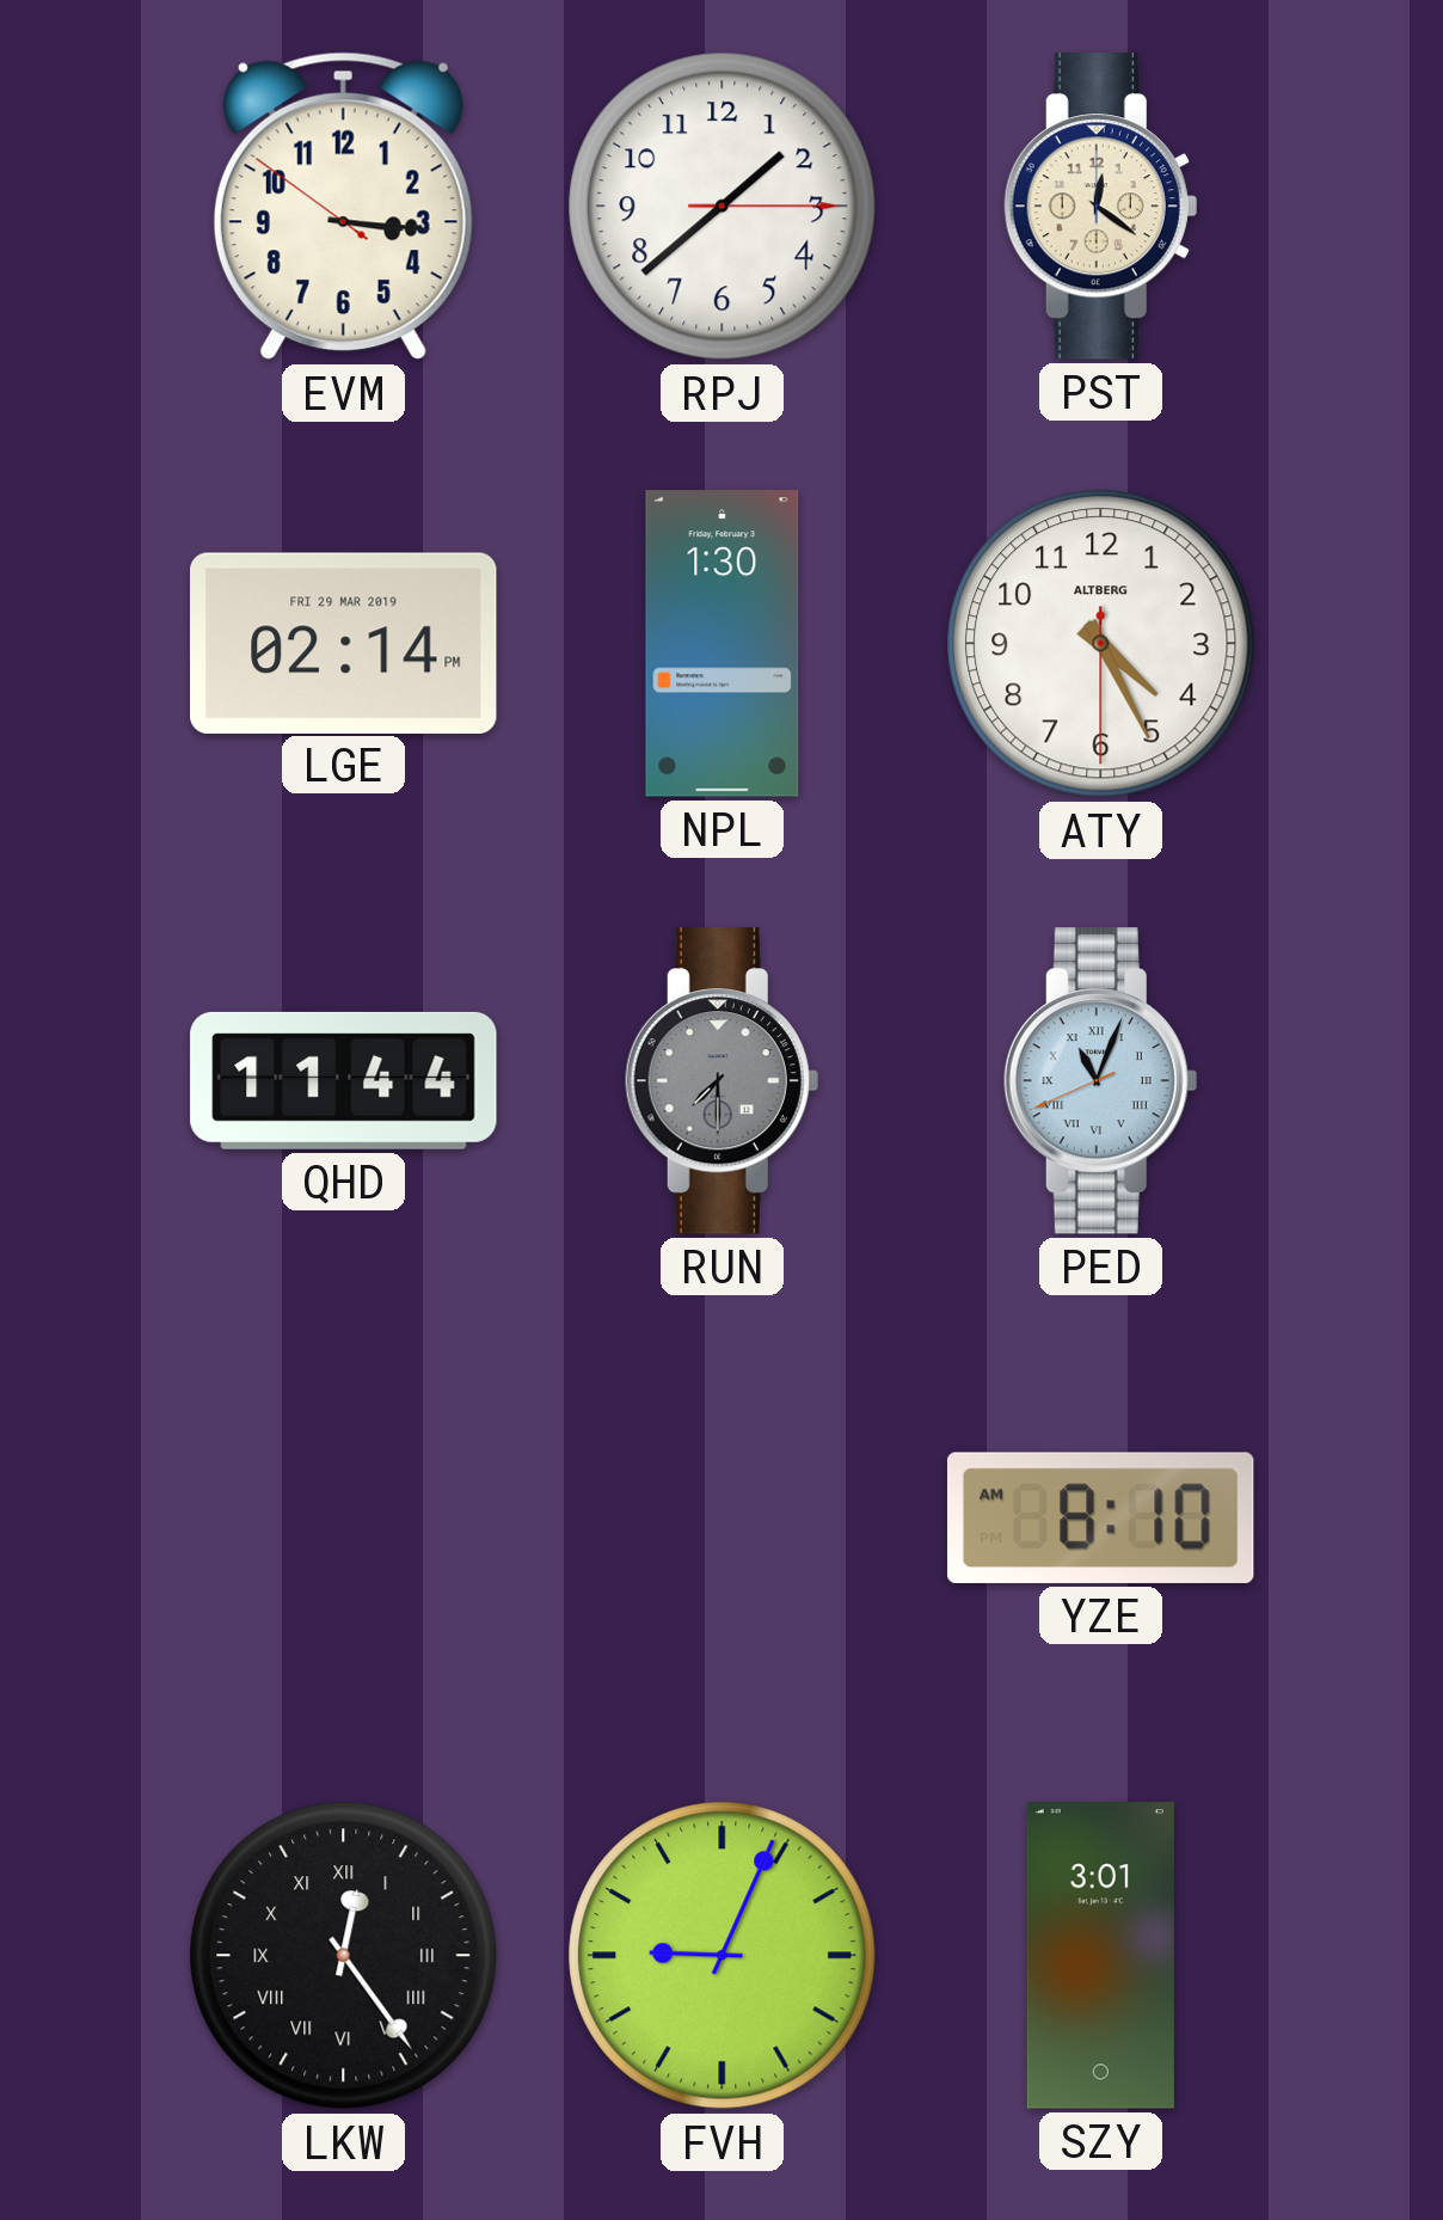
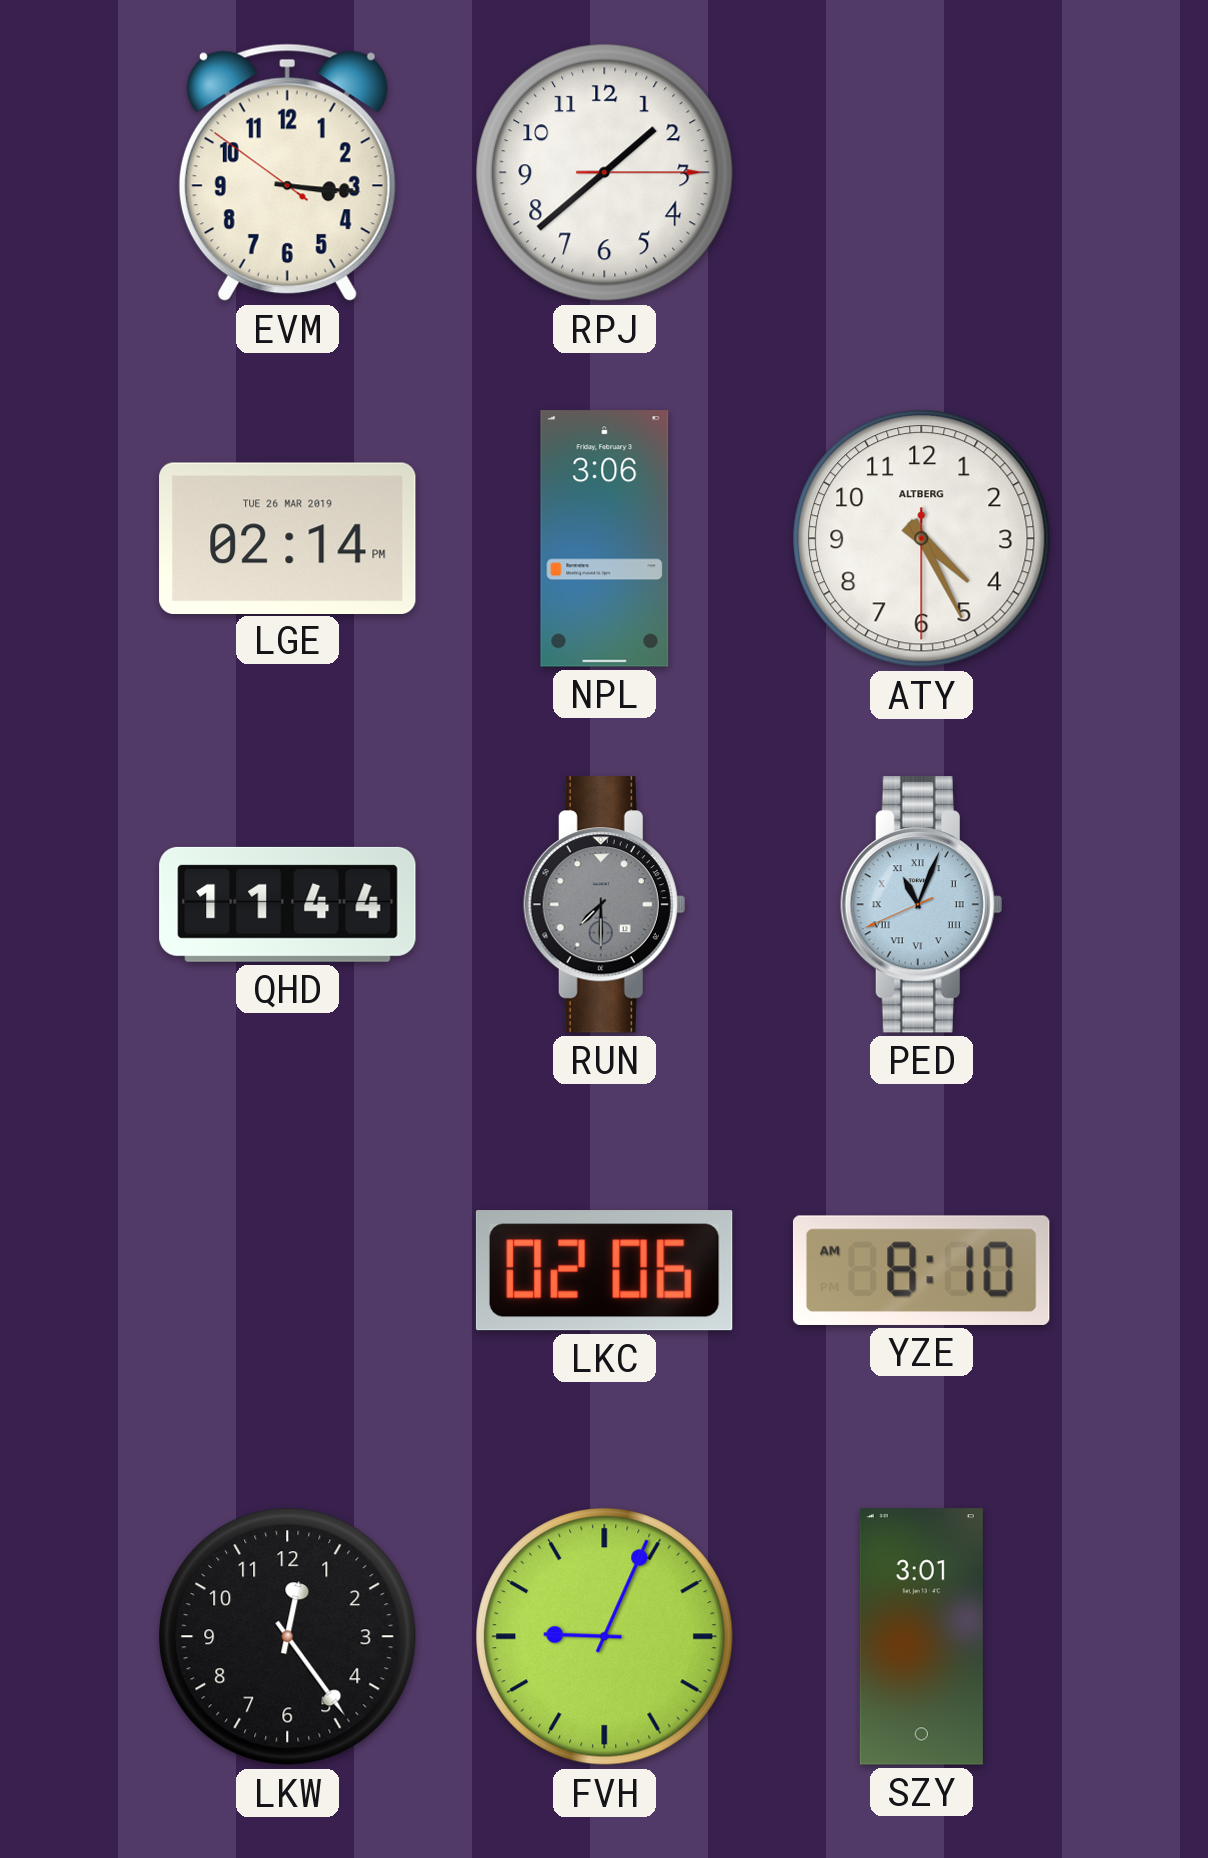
PST: 12:21 -> none
LGE date: FRI 29 MAR 2019 -> TUE 26 MAR 2019
NPL: 1:30 -> 3:06
LKC: none -> 02:06
LKW numerals: Roman -> Arabic
